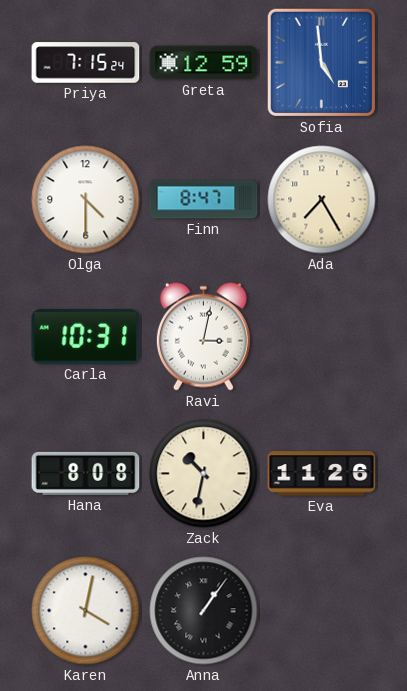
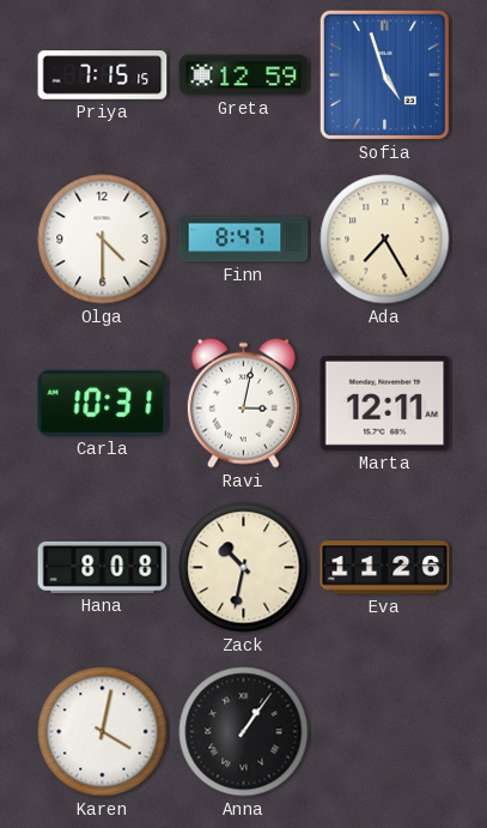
Priya: 7:15:24 -> 7:15:15
Sofia: 4:59 -> 4:57
Marta: none -> 12:11
